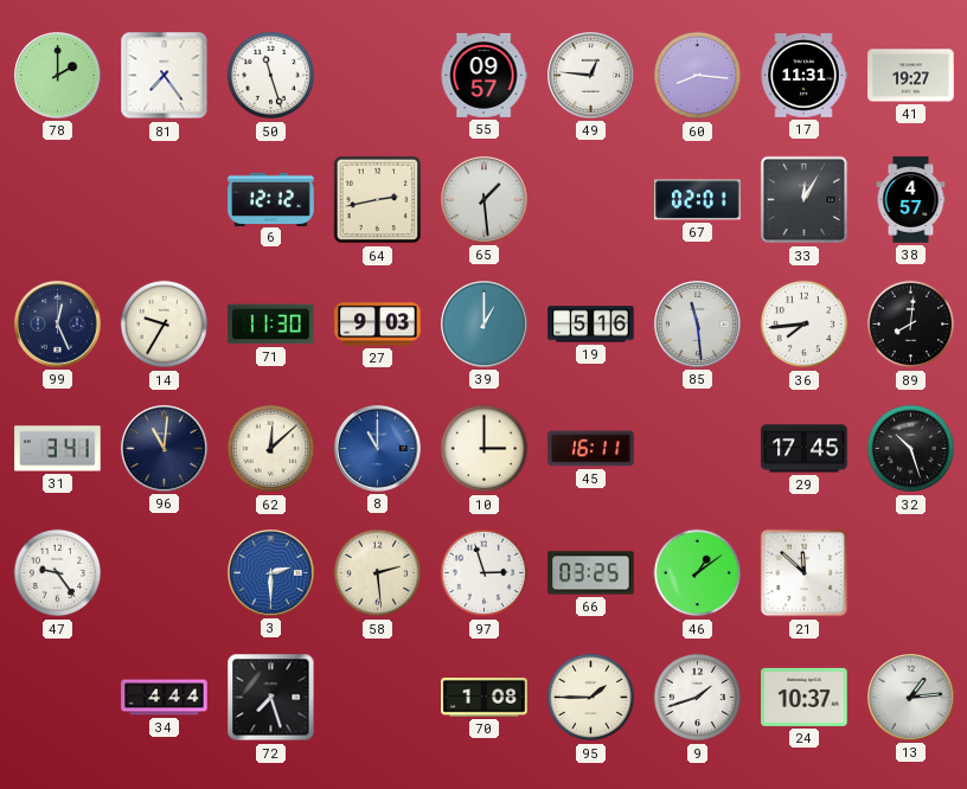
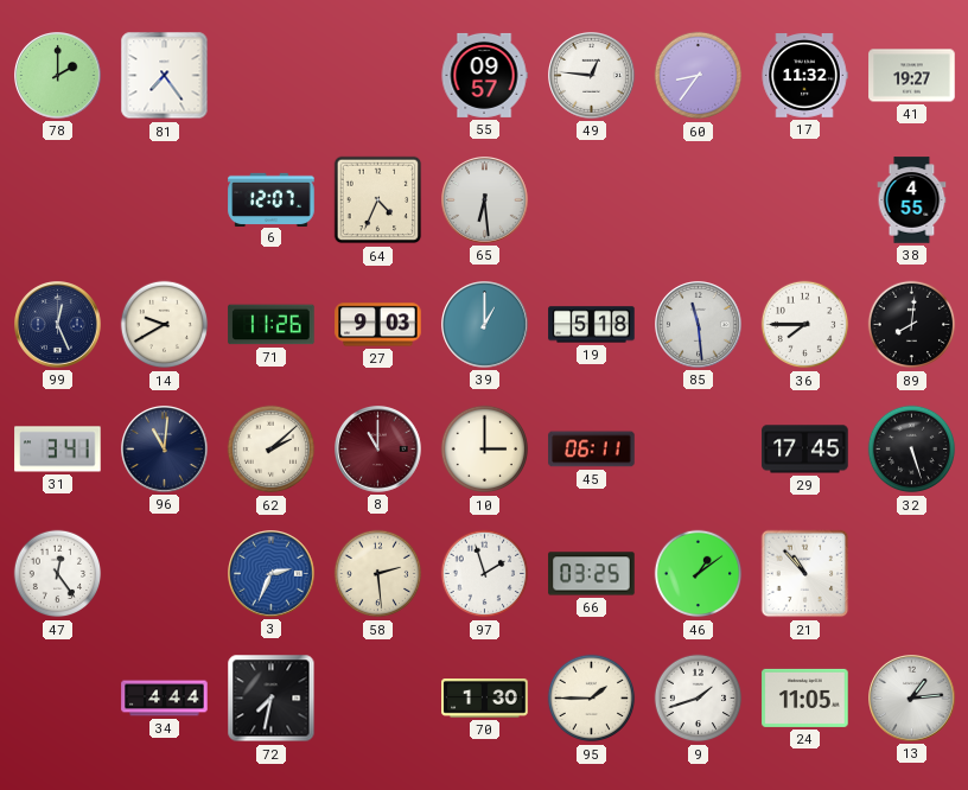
50: 11:27 -> none
60: 8:16 -> 8:36
17: 11:31 -> 11:32
6: 12:12 -> 12:07
64: 2:43 -> 4:34
65: 1:29 -> 6:29
67: 02:01 -> none
33: 12:05 -> none
38: 4:57 -> 4:55
14: 9:35 -> 9:40
71: 11:30 -> 11:26
19: 5:16 -> 5:18
36: 7:44 -> 7:45
62: 12:08 -> 2:08
8 dial: blue -> burgundy
45: 16:11 -> 06:11
32: 10:27 -> 5:27
47: 9:24 -> 12:24
3: 2:30 -> 2:34
97: 2:57 -> 1:57
21: 11:52 -> 10:53
72: 7:27 -> 7:32
70: 1:08 -> 1:30
24: 10:37 -> 11:05
